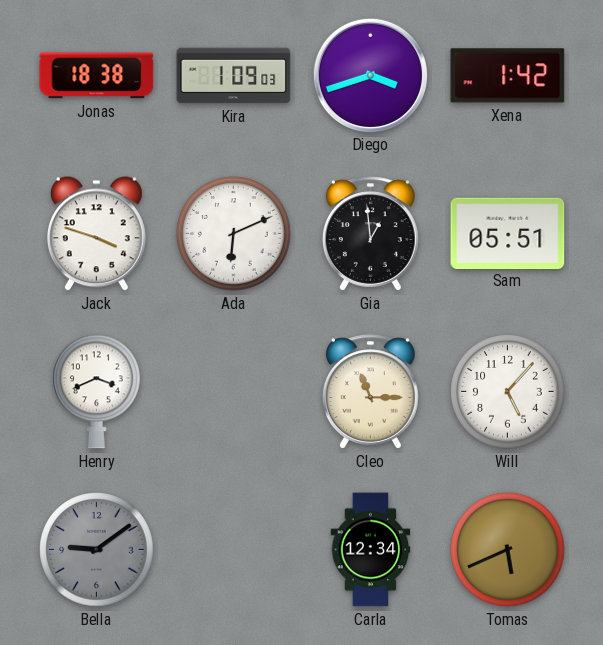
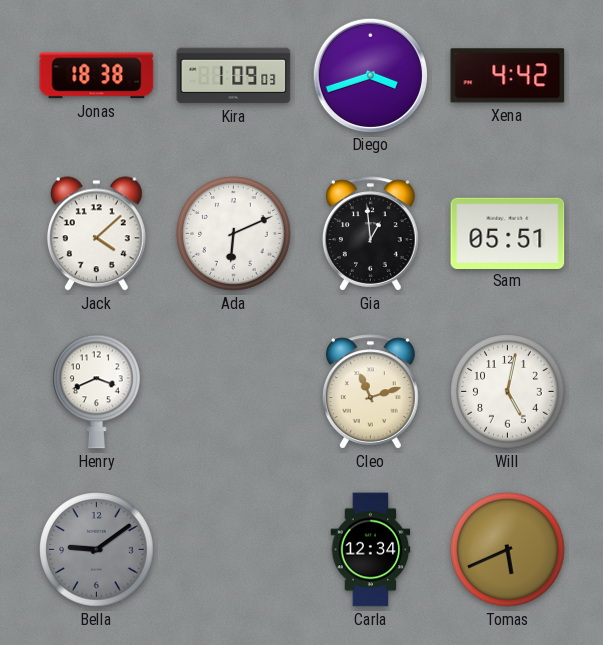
Xena: 1:42 -> 4:42
Jack: 3:48 -> 4:08
Cleo: 11:15 -> 11:12
Will: 5:07 -> 5:02
